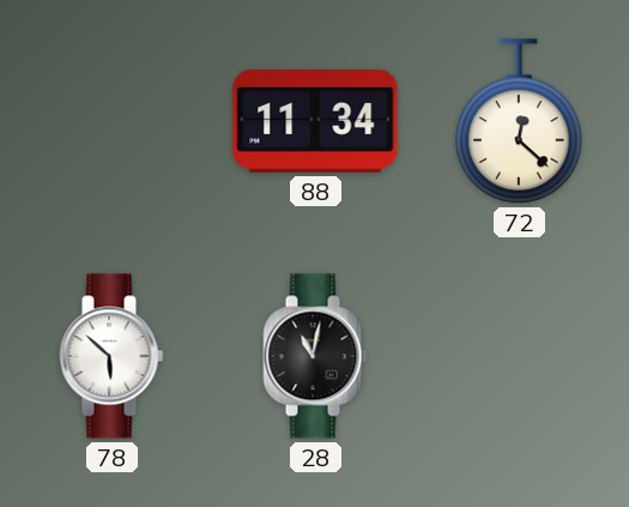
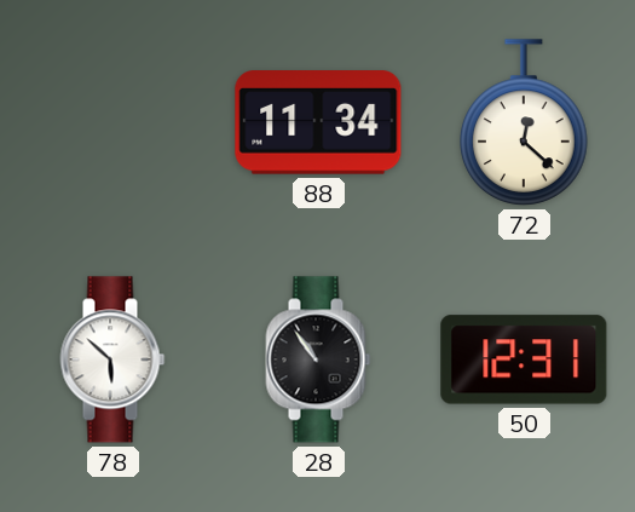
28: 11:02 -> 10:54
50: none -> 12:31
